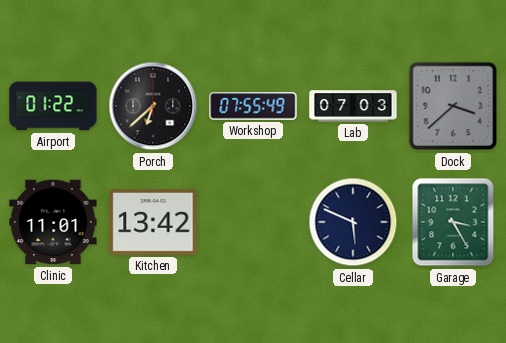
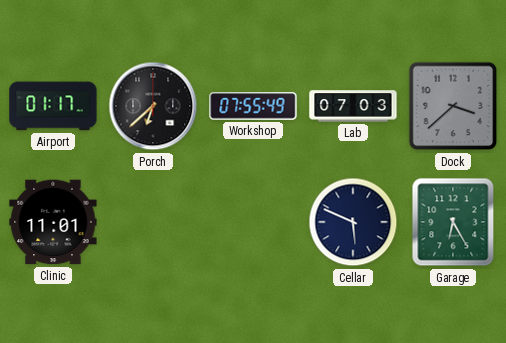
Airport: 01:22 -> 01:17
Kitchen: 13:42 -> none
Garage: 3:25 -> 6:25
